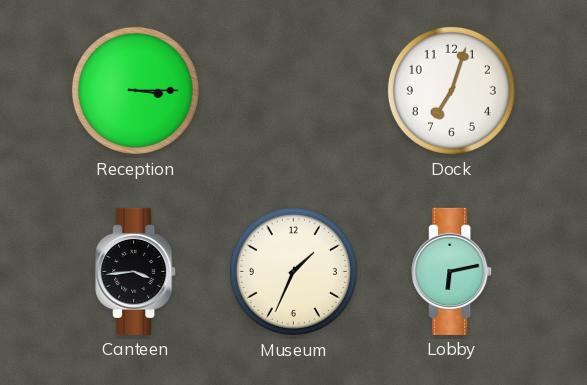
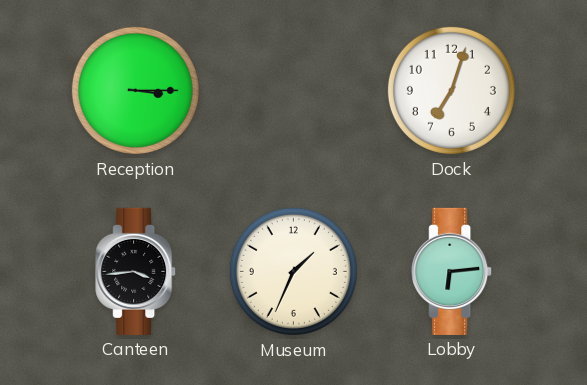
Lobby: 6:13 -> 6:14
